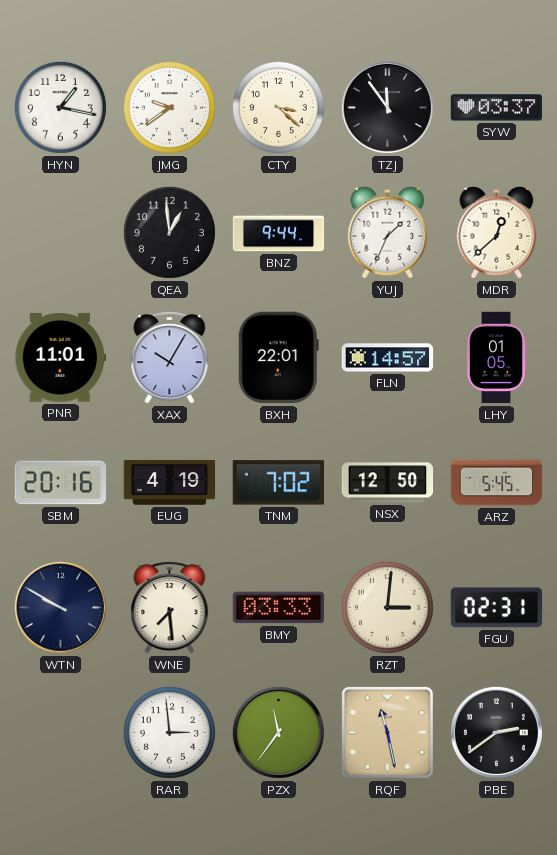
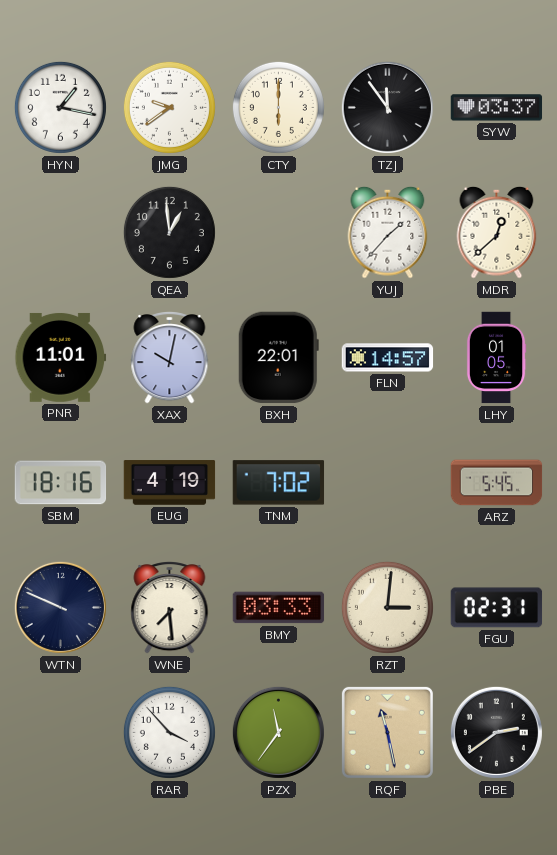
CTY: 3:22 -> 6:00
BNZ: 9:44 -> none
YUJ: 1:34 -> 1:37
XAX: 10:05 -> 10:02
SBM: 20:16 -> 18:16
NSX: 12:50 -> none
WTN: 9:50 -> 9:49
RAR: 2:59 -> 3:53
